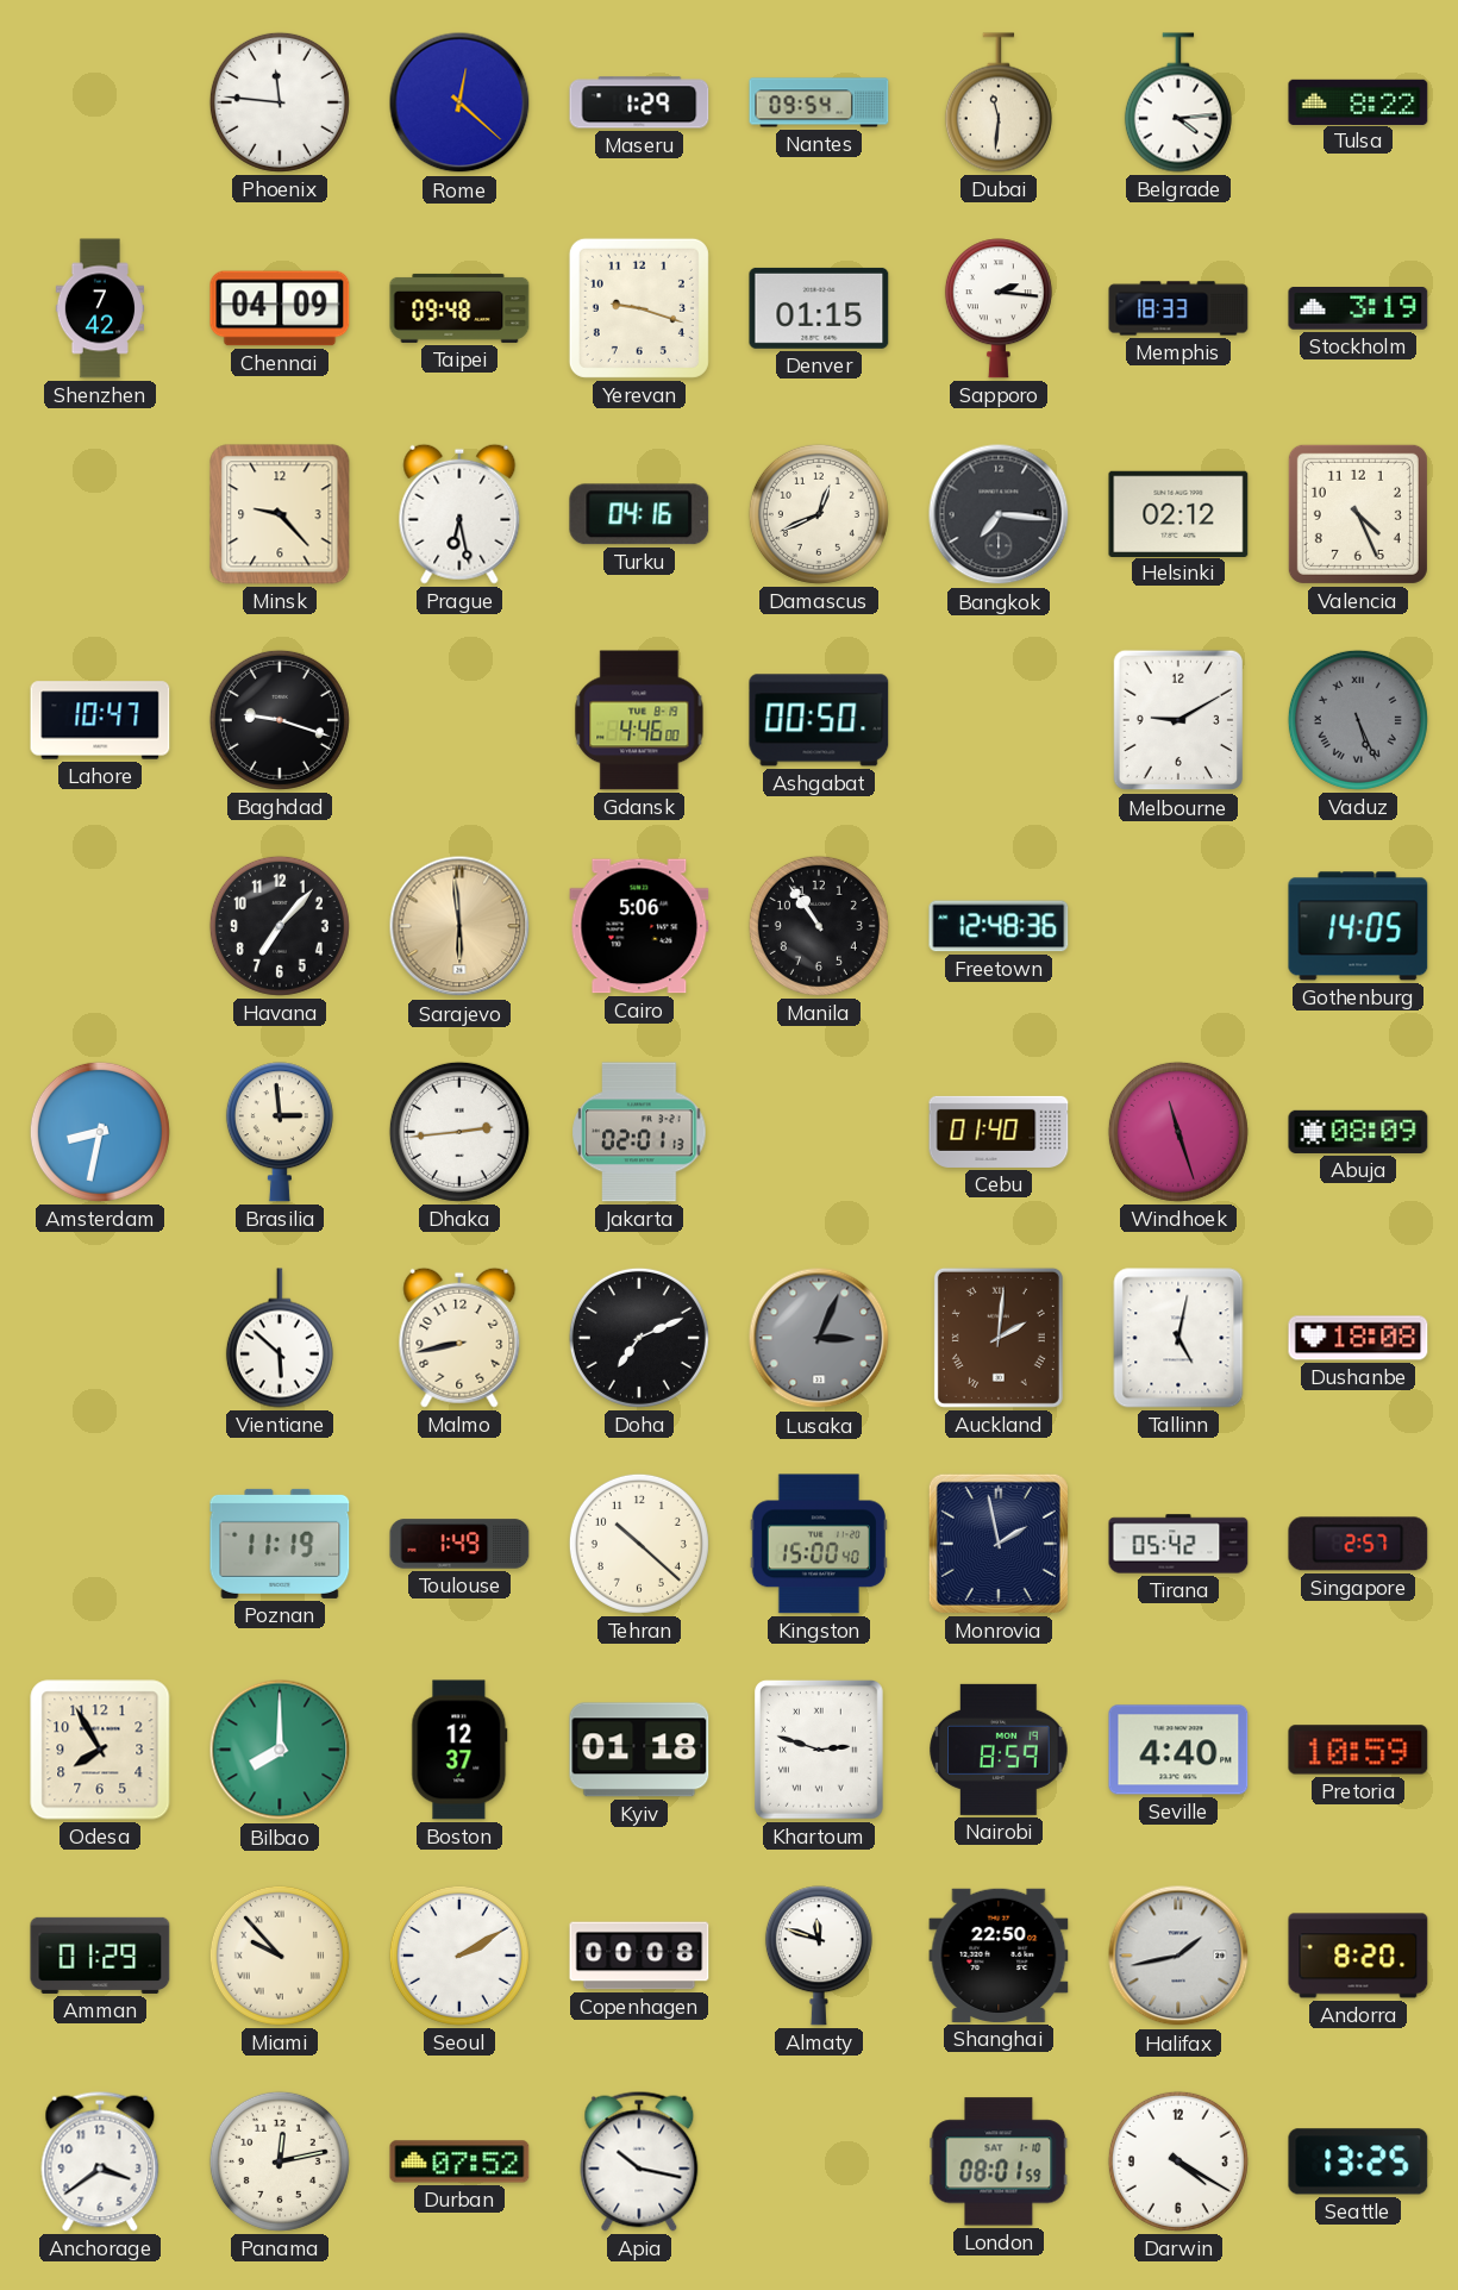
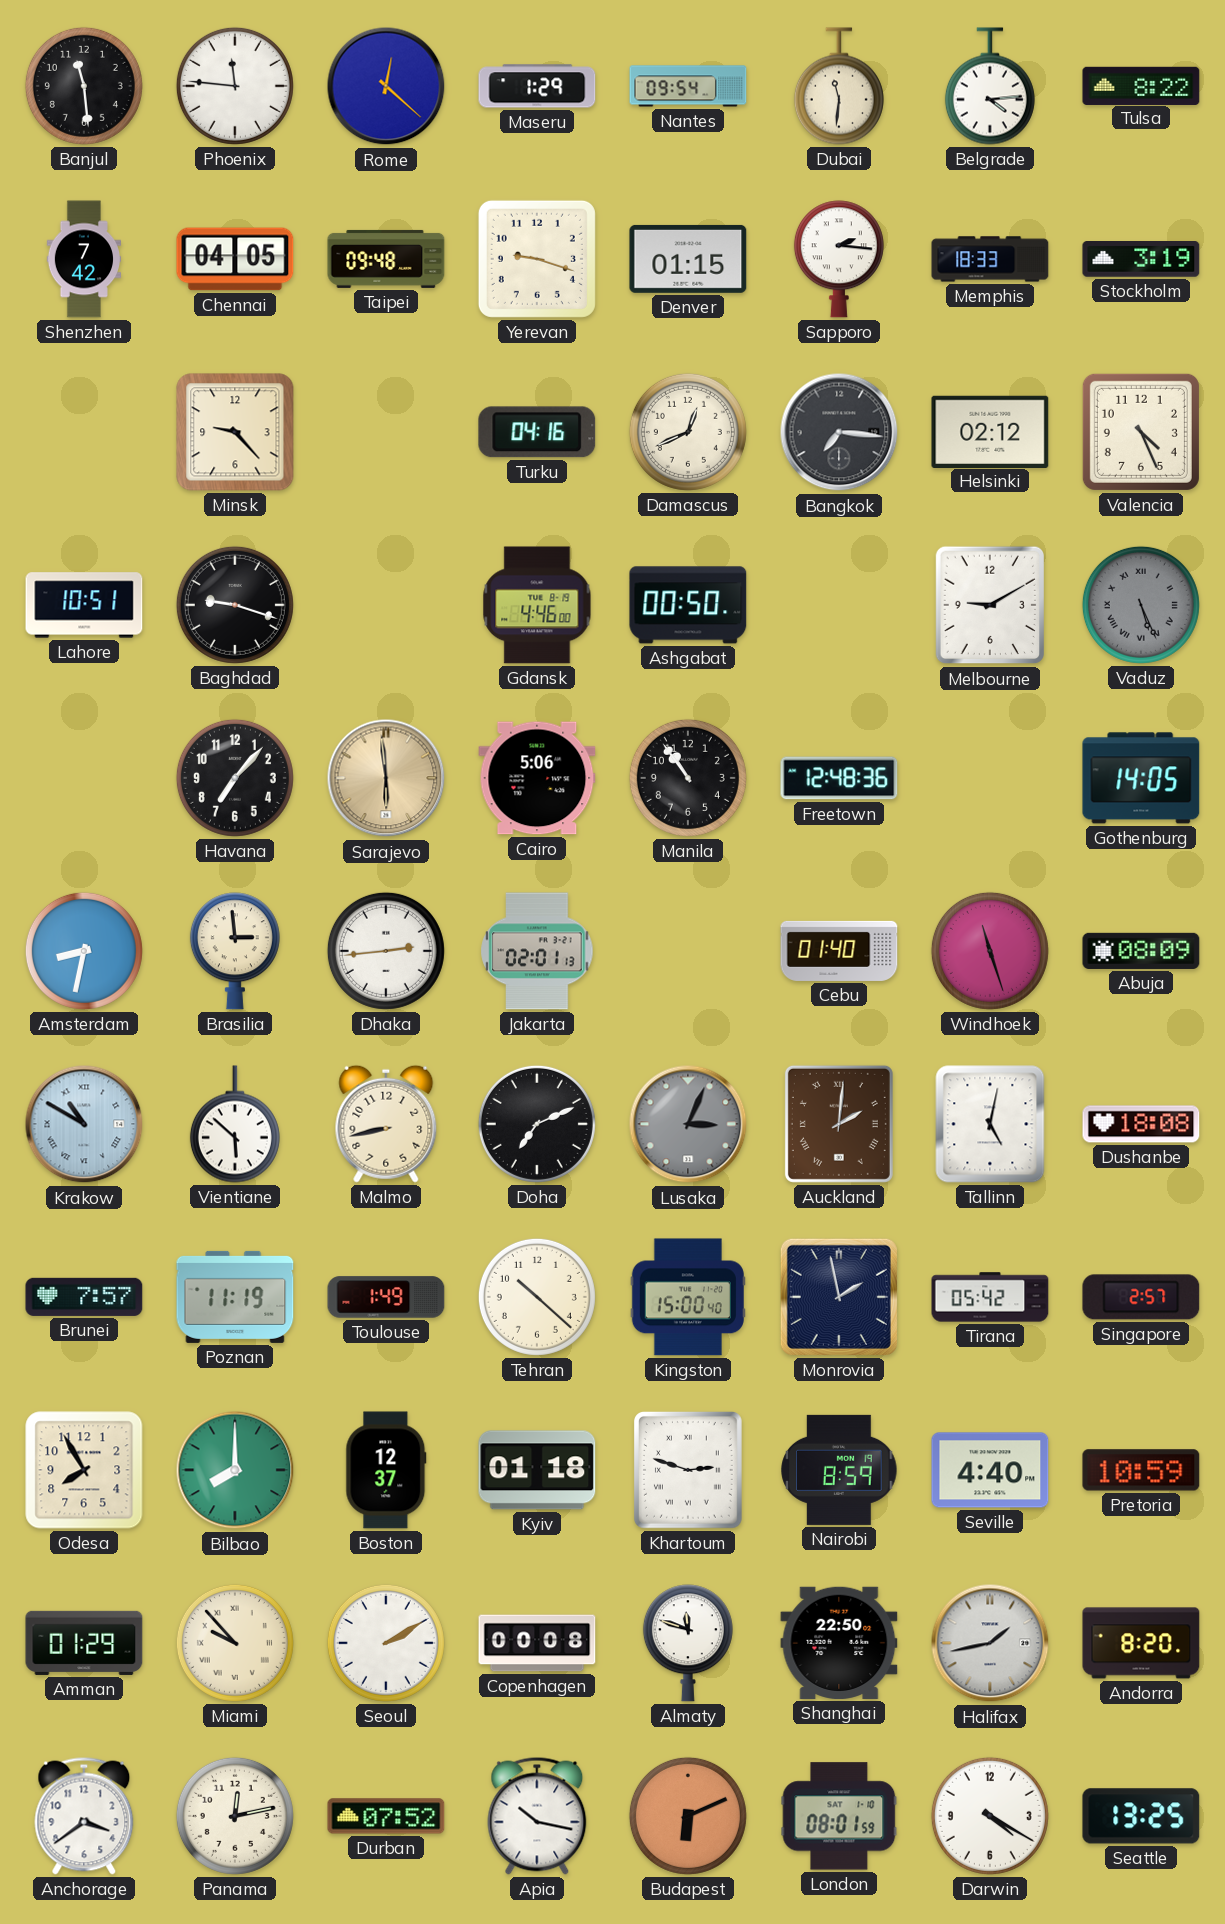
Banjul: none -> 11:29
Chennai: 04:09 -> 04:05
Prague: 6:28 -> none
Lahore: 10:47 -> 10:51
Krakow: none -> 10:50
Brunei: none -> 7:57
Budapest: none -> 6:11
